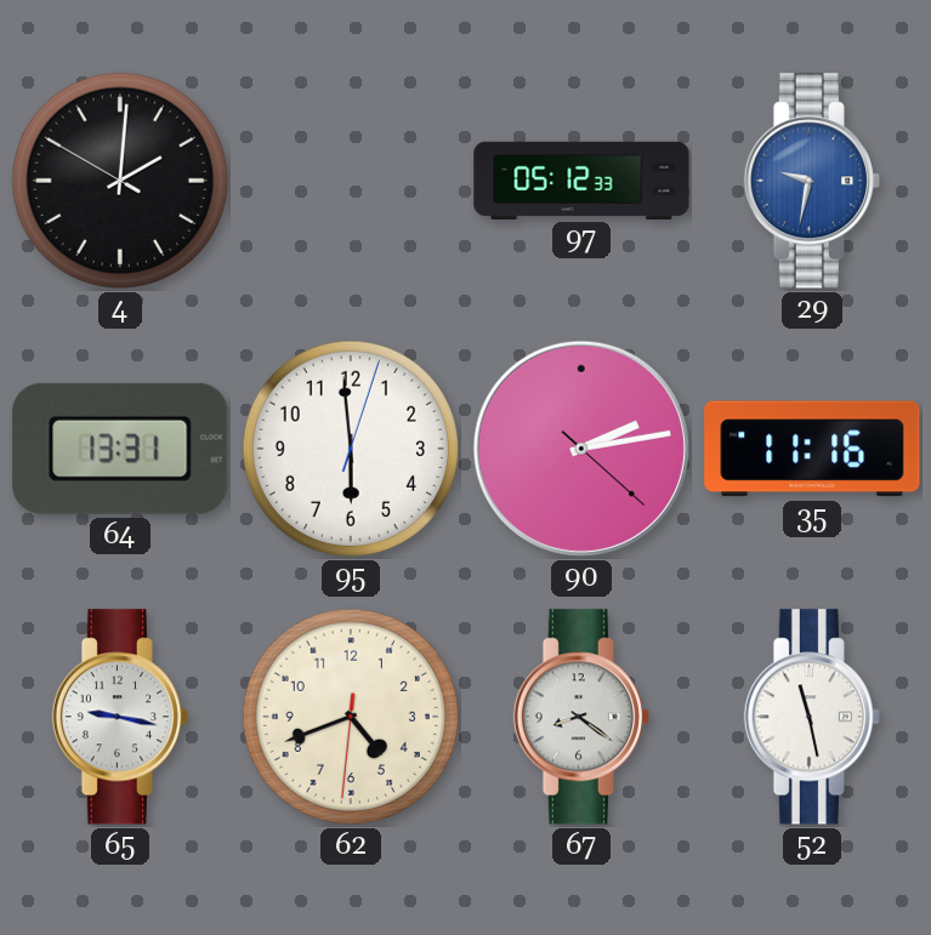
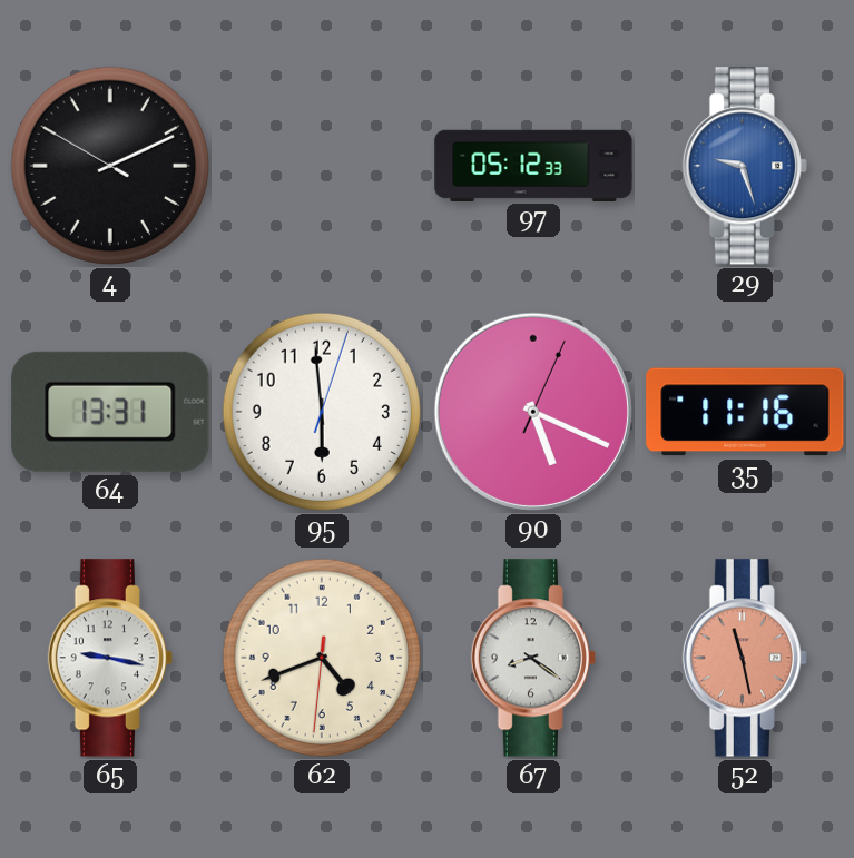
4: 2:00 -> 2:10
29: 9:32 -> 9:27
90: 2:13 -> 5:19
52 dial: white -> salmon
